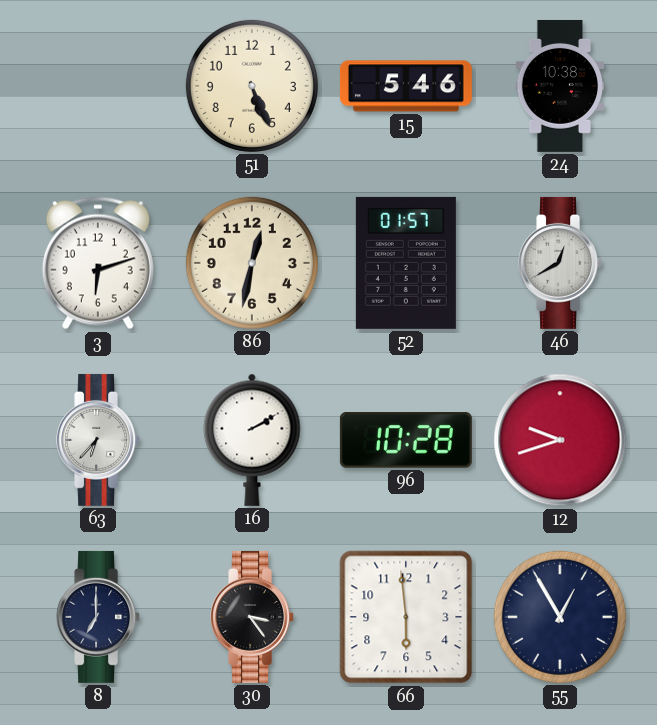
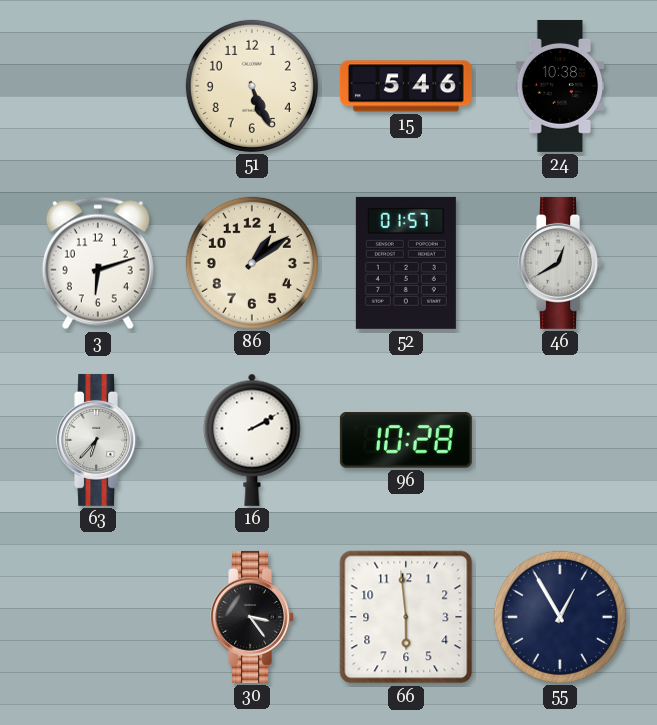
86: 12:32 -> 1:09
12: 9:42 -> none
8: 7:00 -> none
